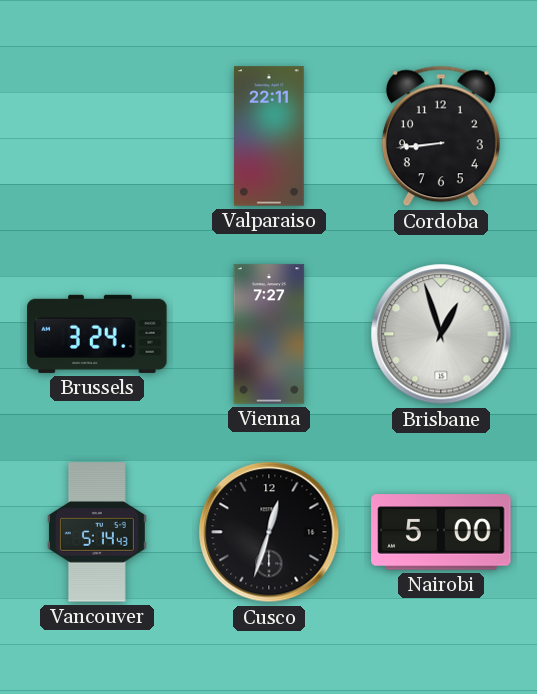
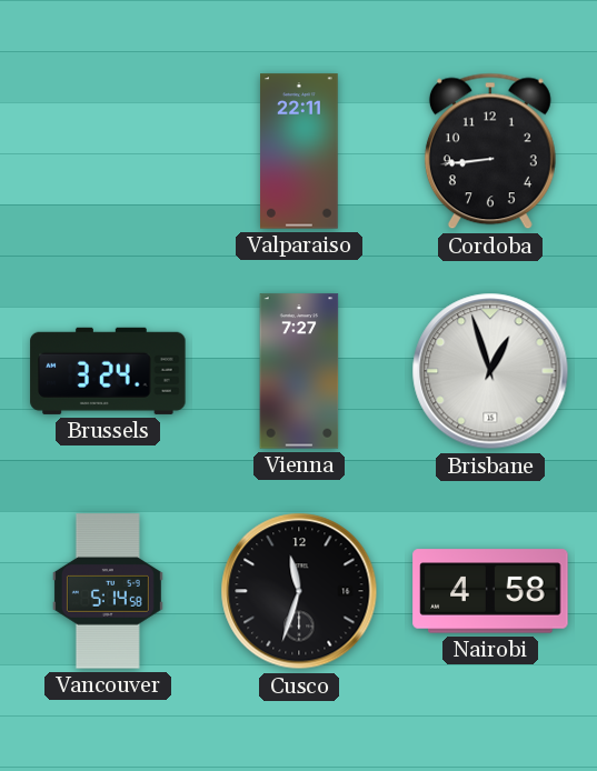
Vancouver: 5:14:43 -> 5:14:58
Cusco: 12:33 -> 11:33
Nairobi: 5:00 -> 4:58
